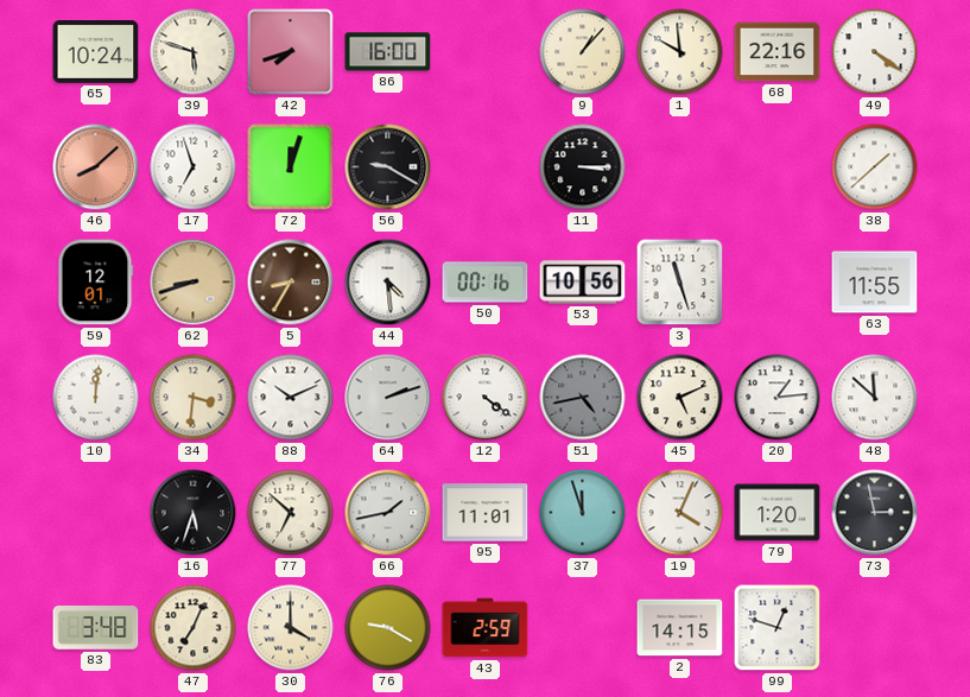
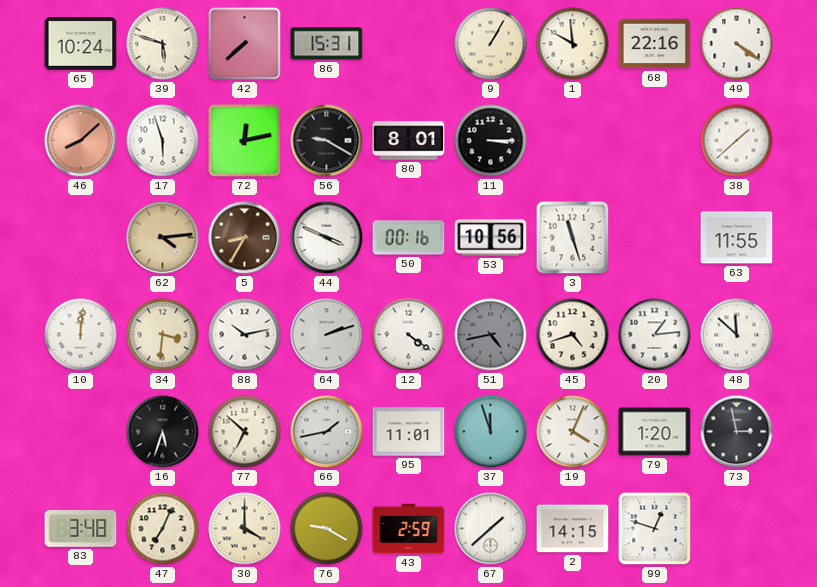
42: 7:42 -> 7:38
86: 16:00 -> 15:31
9: 1:07 -> 1:05
17: 6:57 -> 5:57
72: 12:03 -> 12:13
80: none -> 8:01
59: 12:01 -> none
62: 8:42 -> 4:14
44: 4:29 -> 3:49
88: 10:11 -> 10:13
45: 5:11 -> 4:42
67: none -> 1:38
